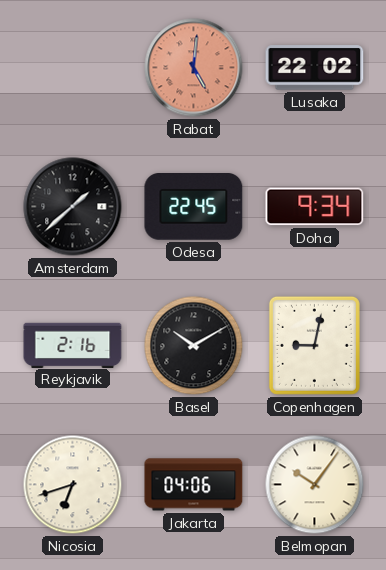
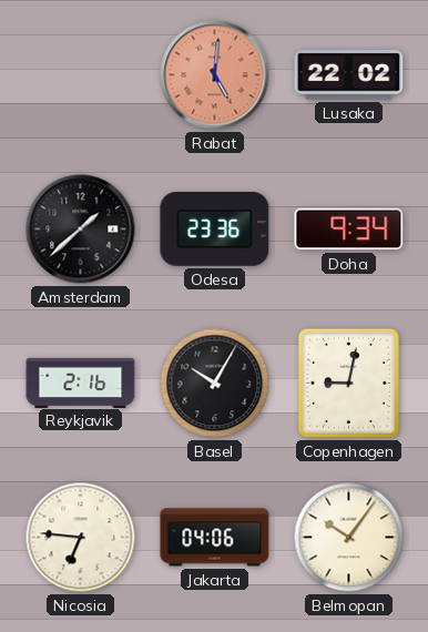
Odesa: 22:45 -> 23:36
Basel: 10:10 -> 10:05
Nicosia: 6:42 -> 6:46
